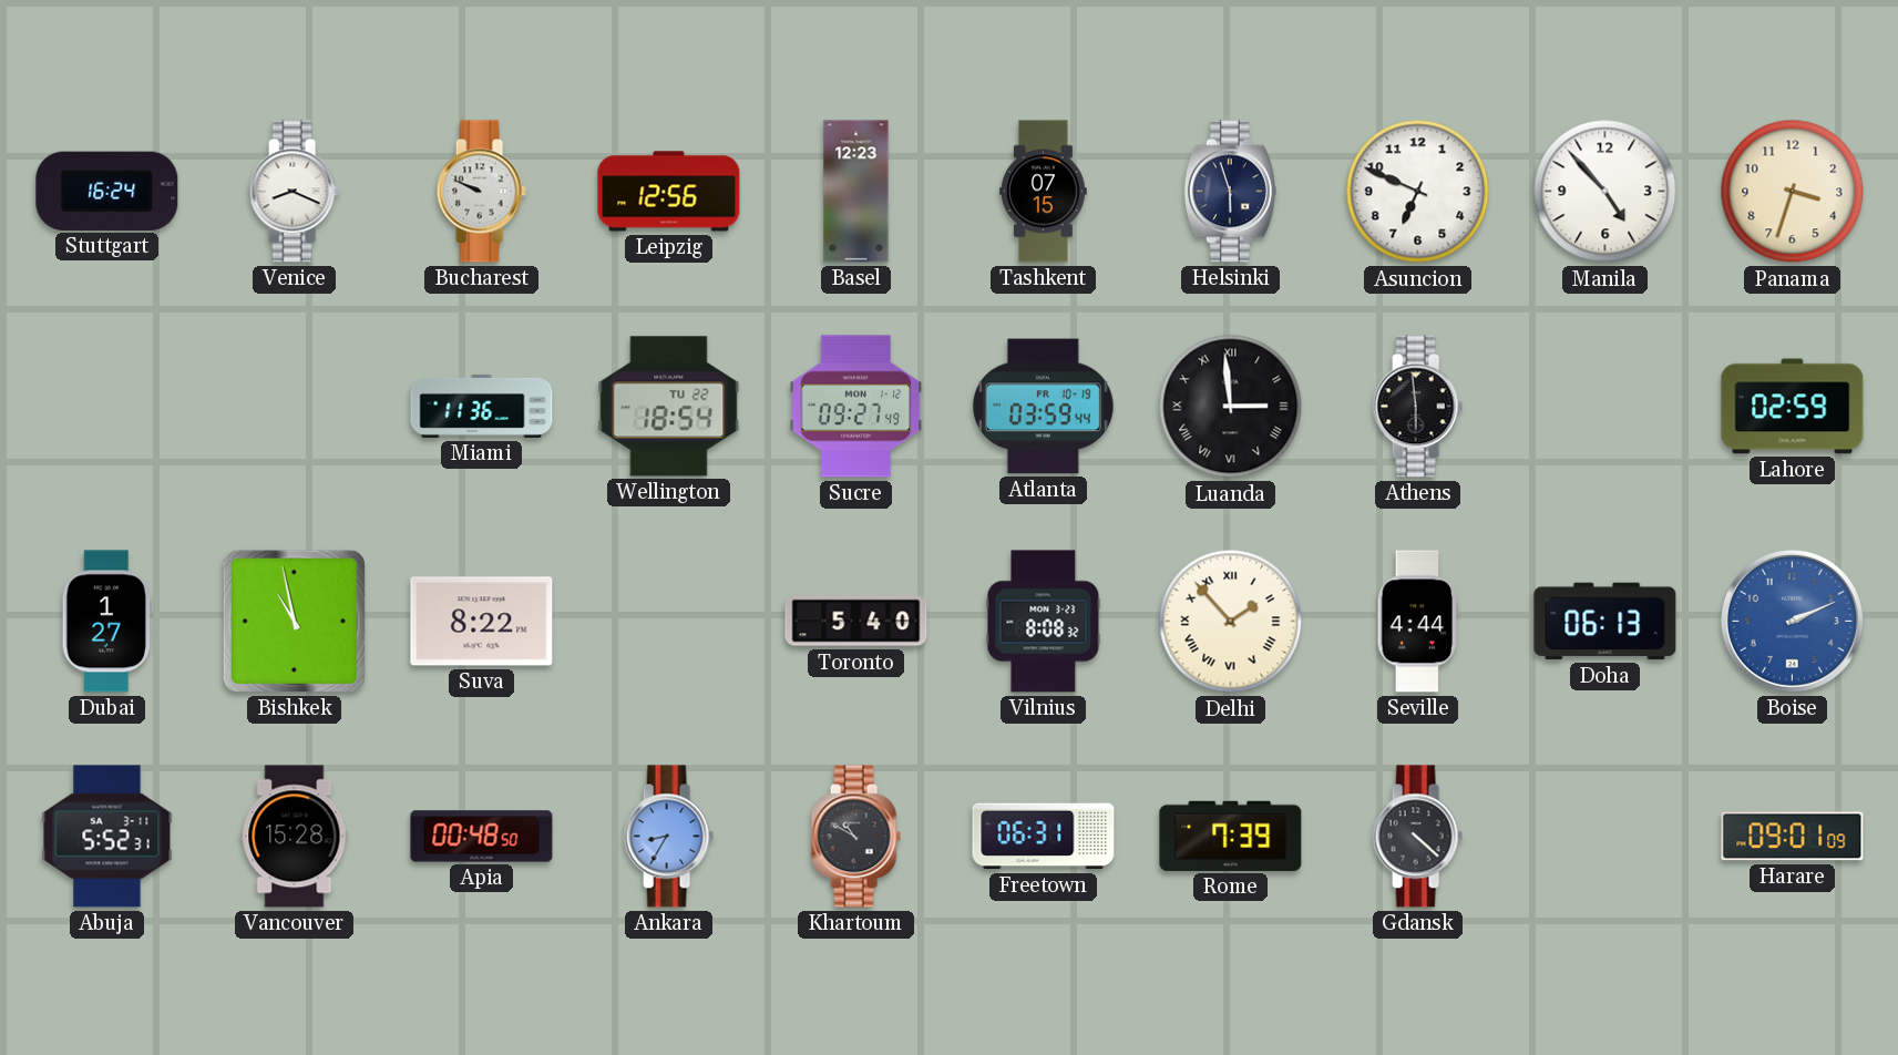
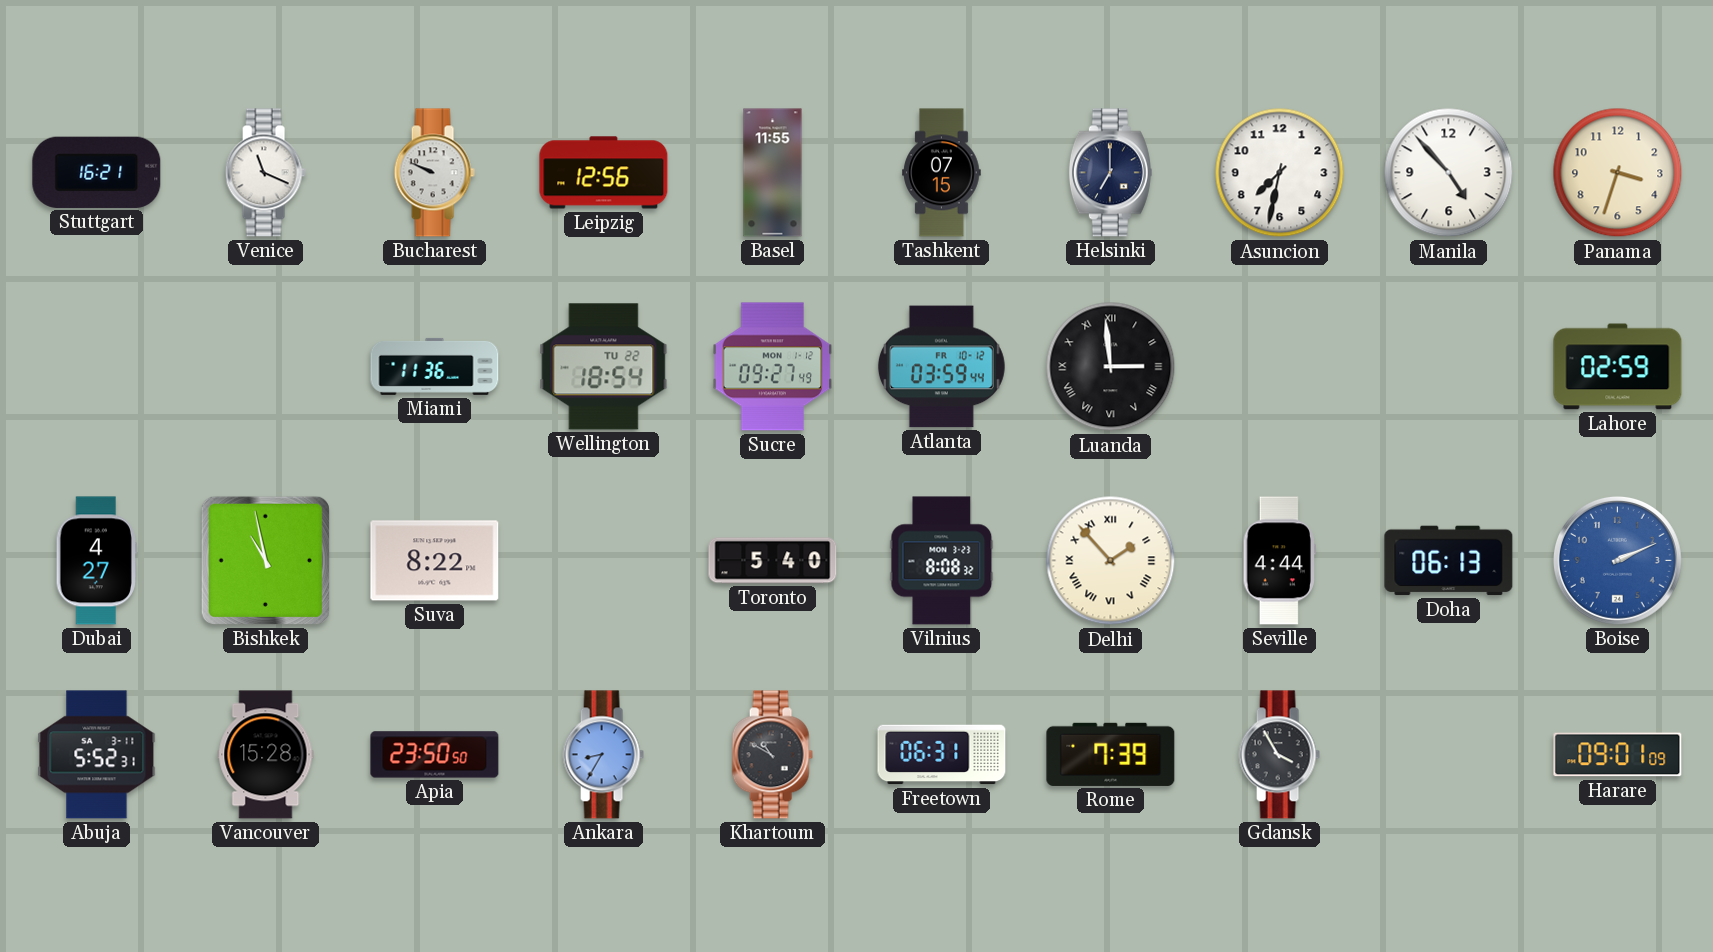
Stuttgart: 16:24 -> 16:21
Venice: 8:19 -> 11:19
Basel: 12:23 -> 11:55
Helsinki: 5:57 -> 7:00
Asuncion: 6:49 -> 7:32
Atlanta date: FR 10-19 -> FR 10-12
Athens: 5:59 -> none
Dubai: 1:27 -> 4:27
Apia: 00:48 -> 23:50
Gdansk: 4:22 -> 3:55
